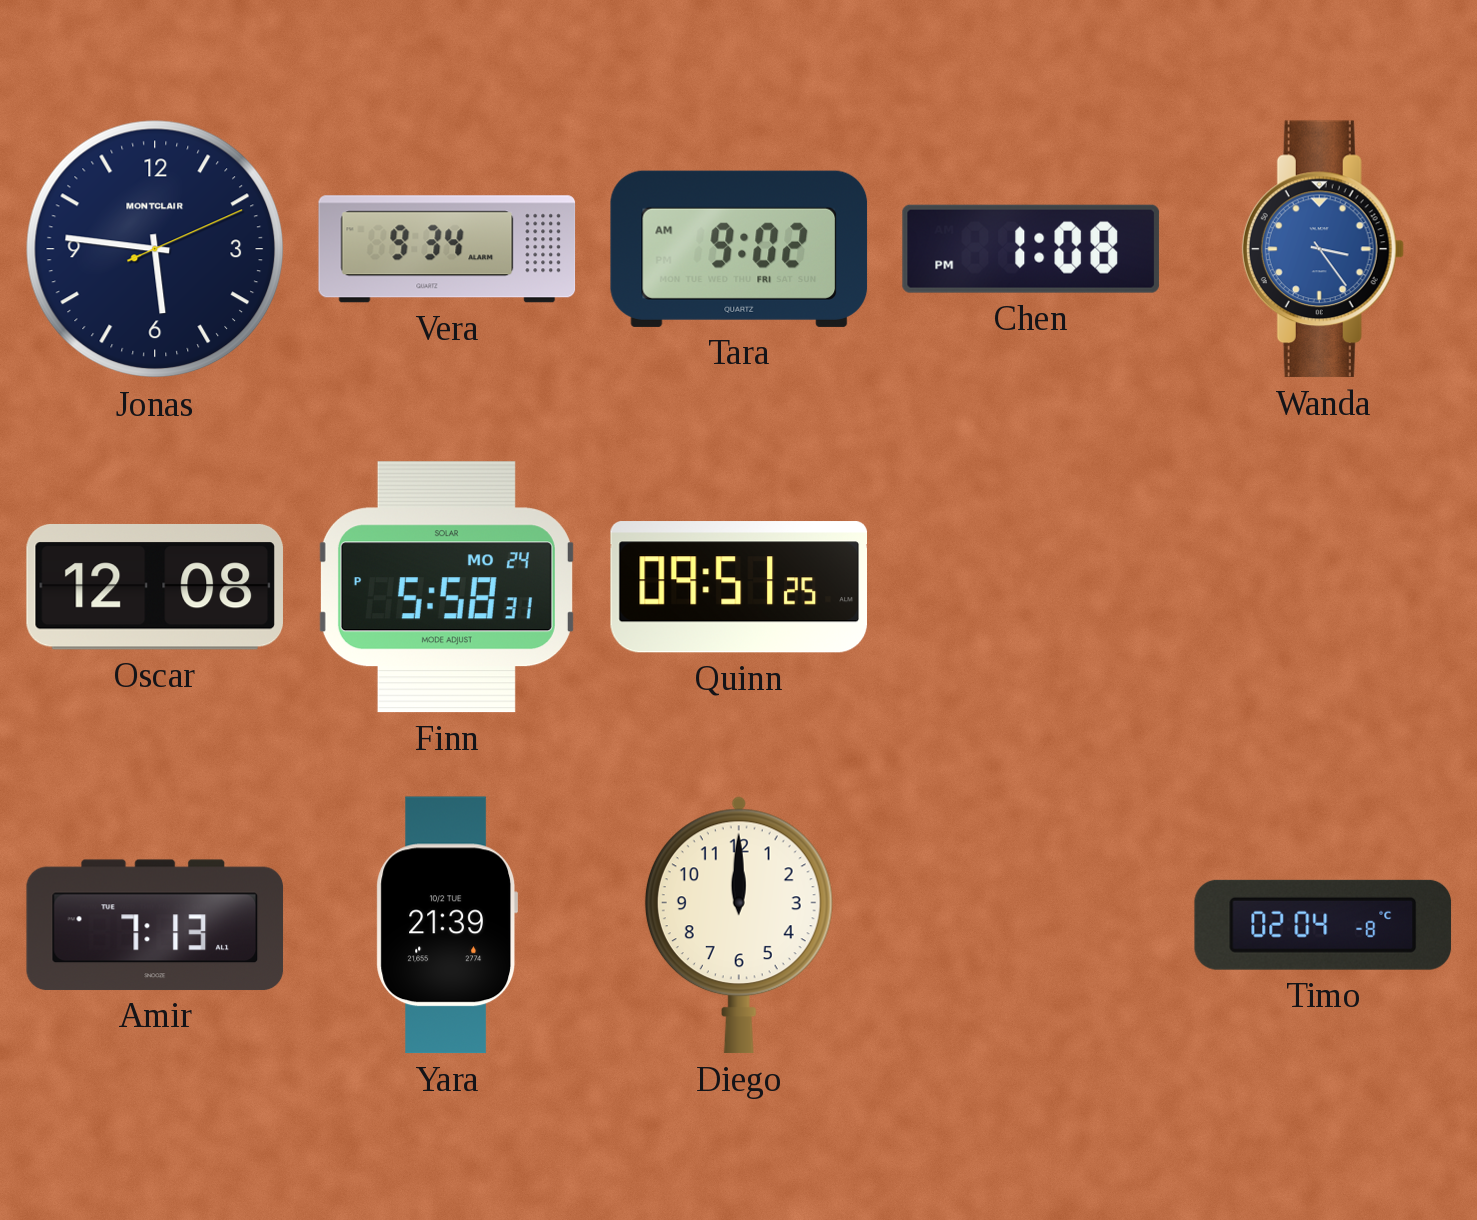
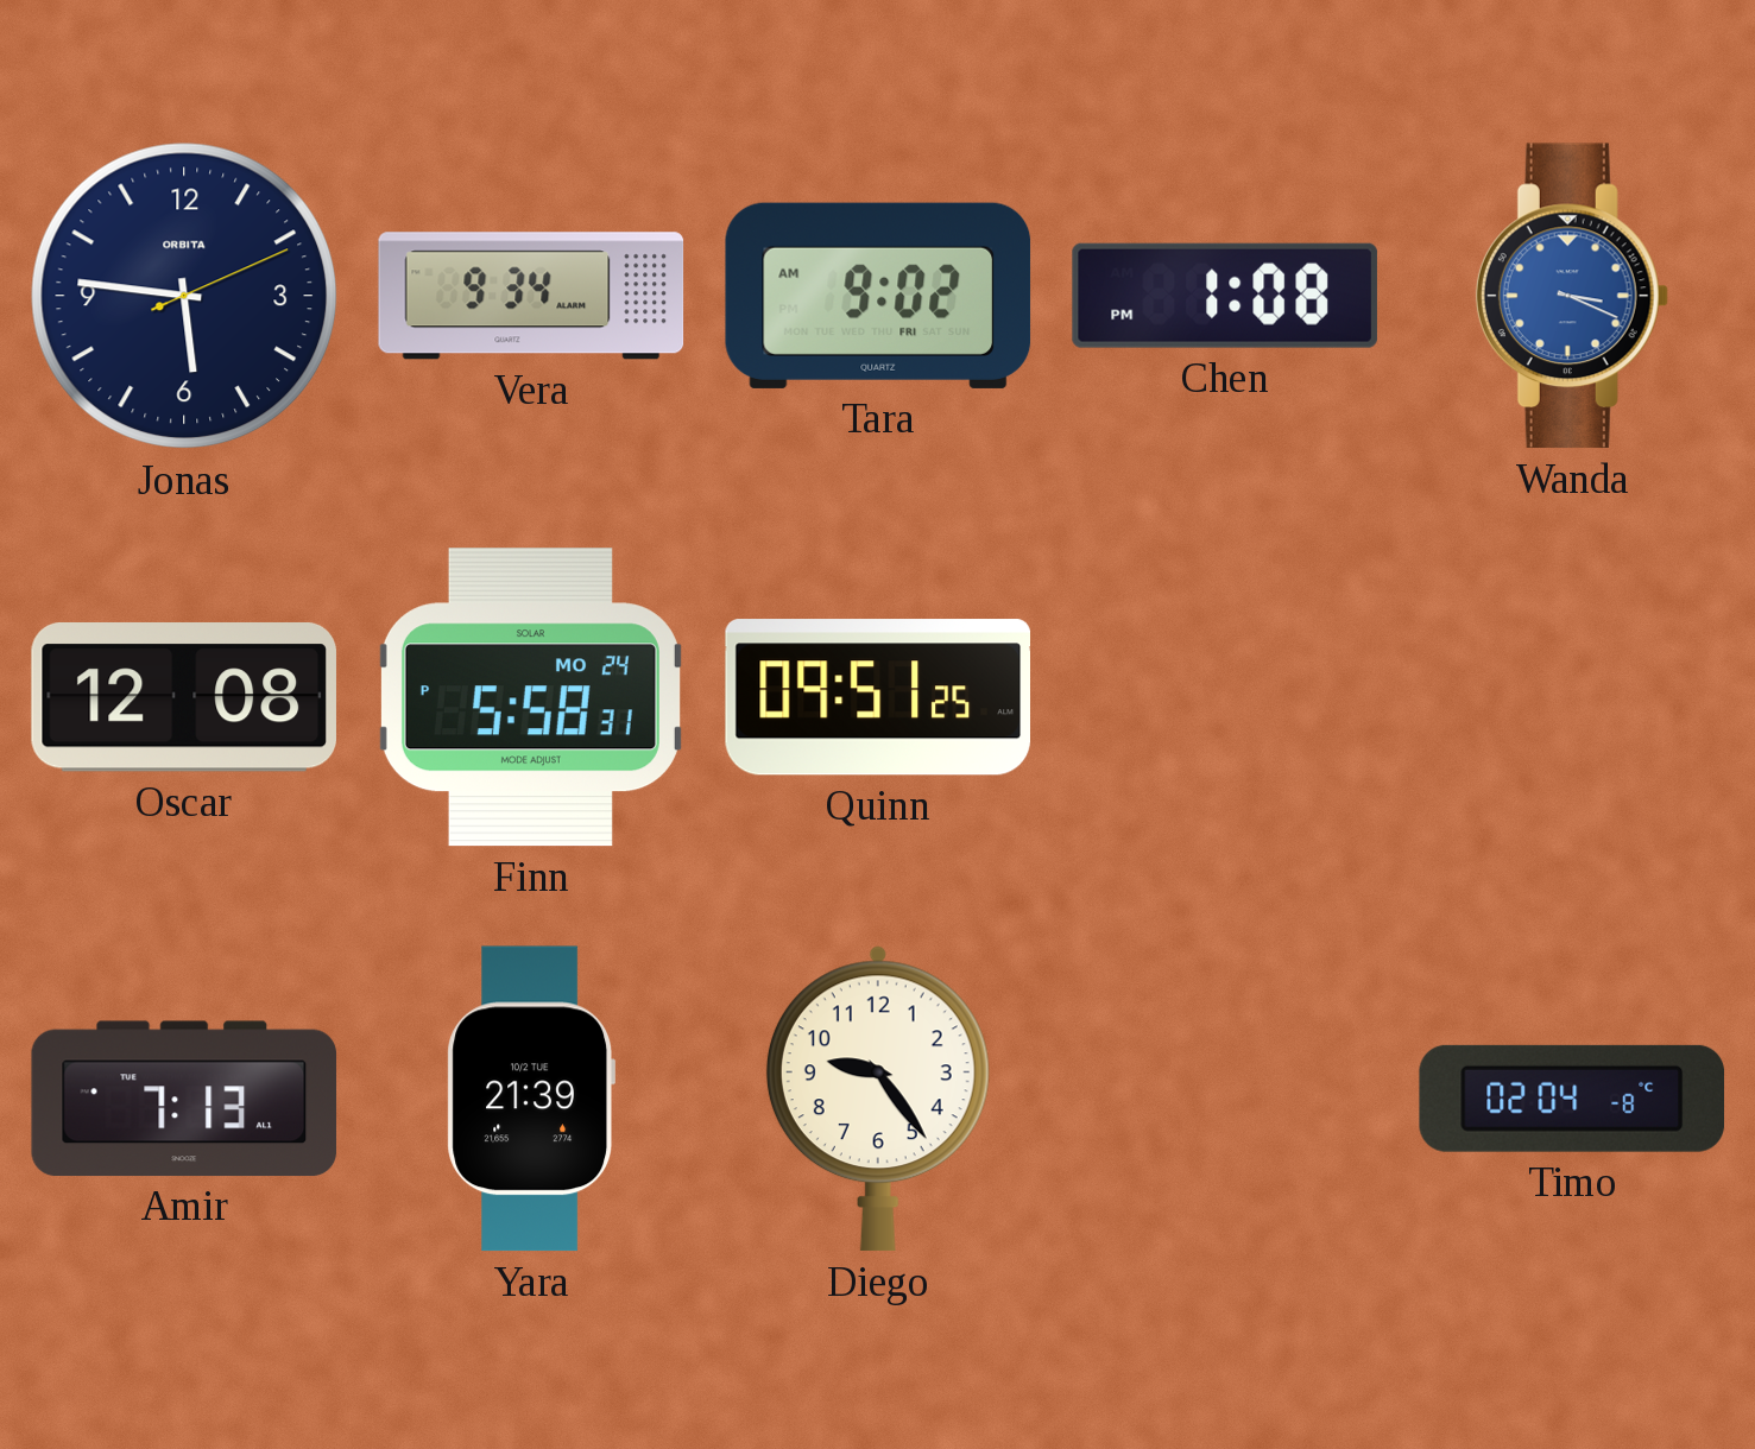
Jonas brand: MONTCLAIR -> ORBITA
Wanda: 3:24 -> 3:19
Diego: 12:00 -> 9:24
